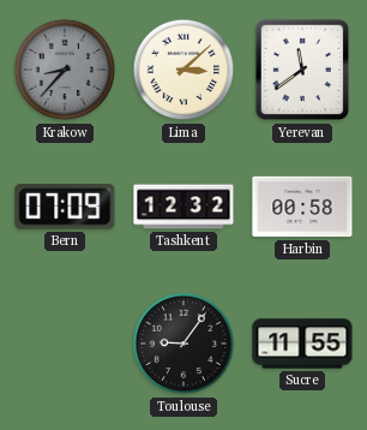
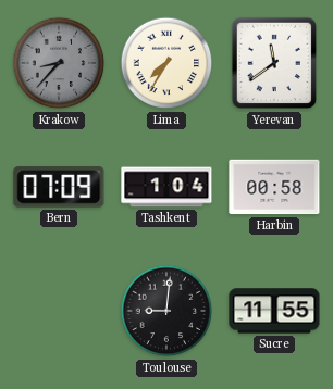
Lima: 3:08 -> 7:35
Tashkent: 12:32 -> 1:04
Toulouse: 9:06 -> 9:01
